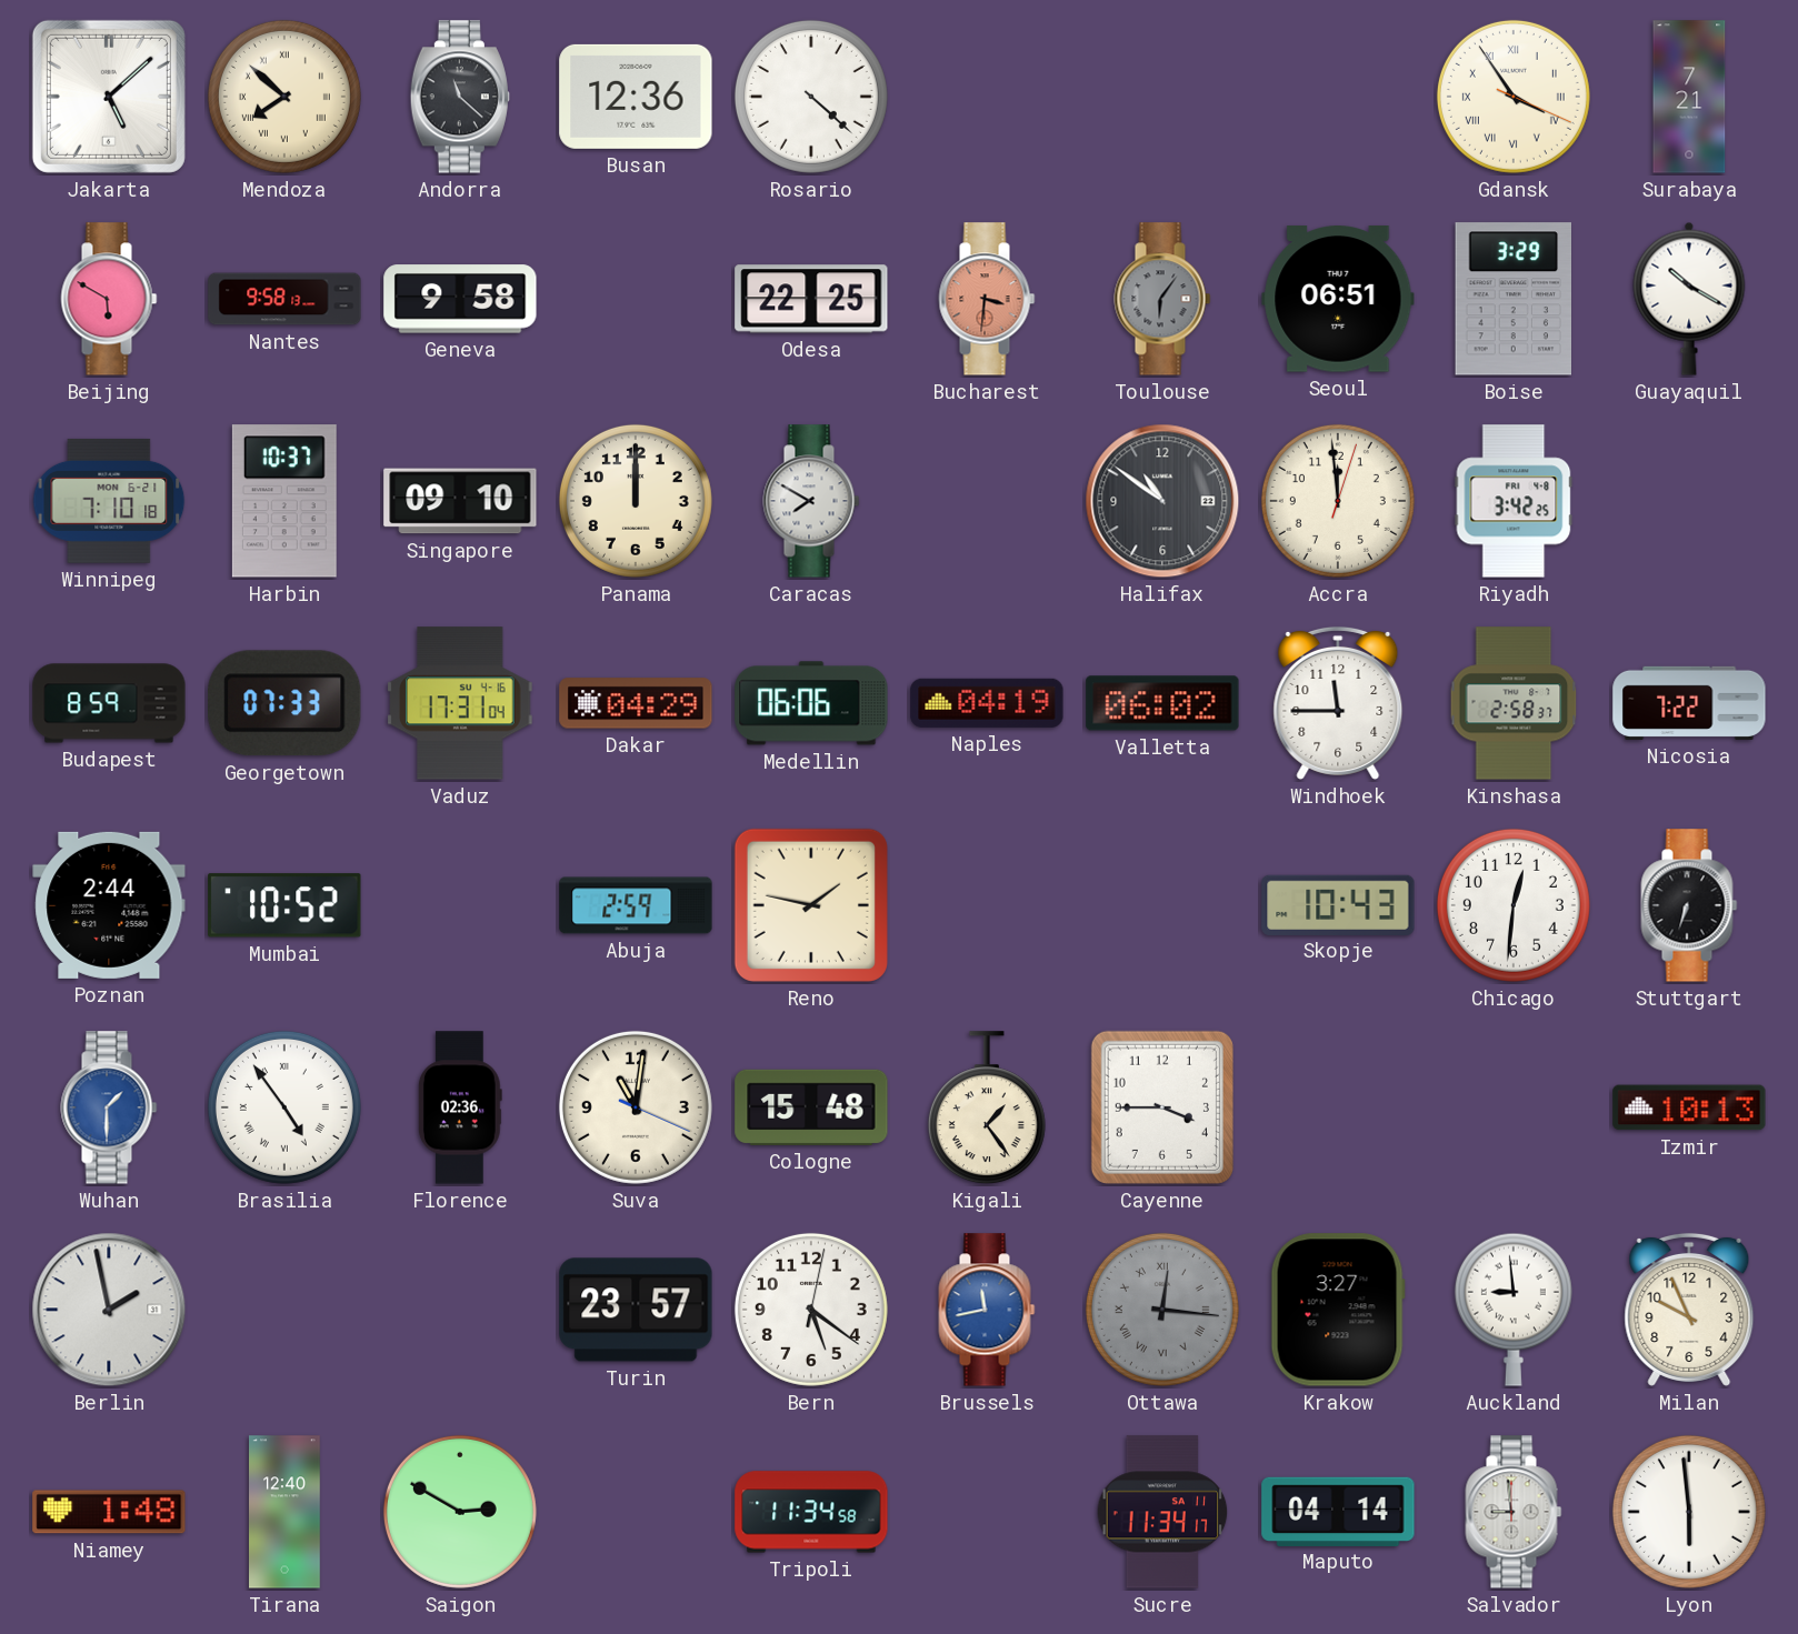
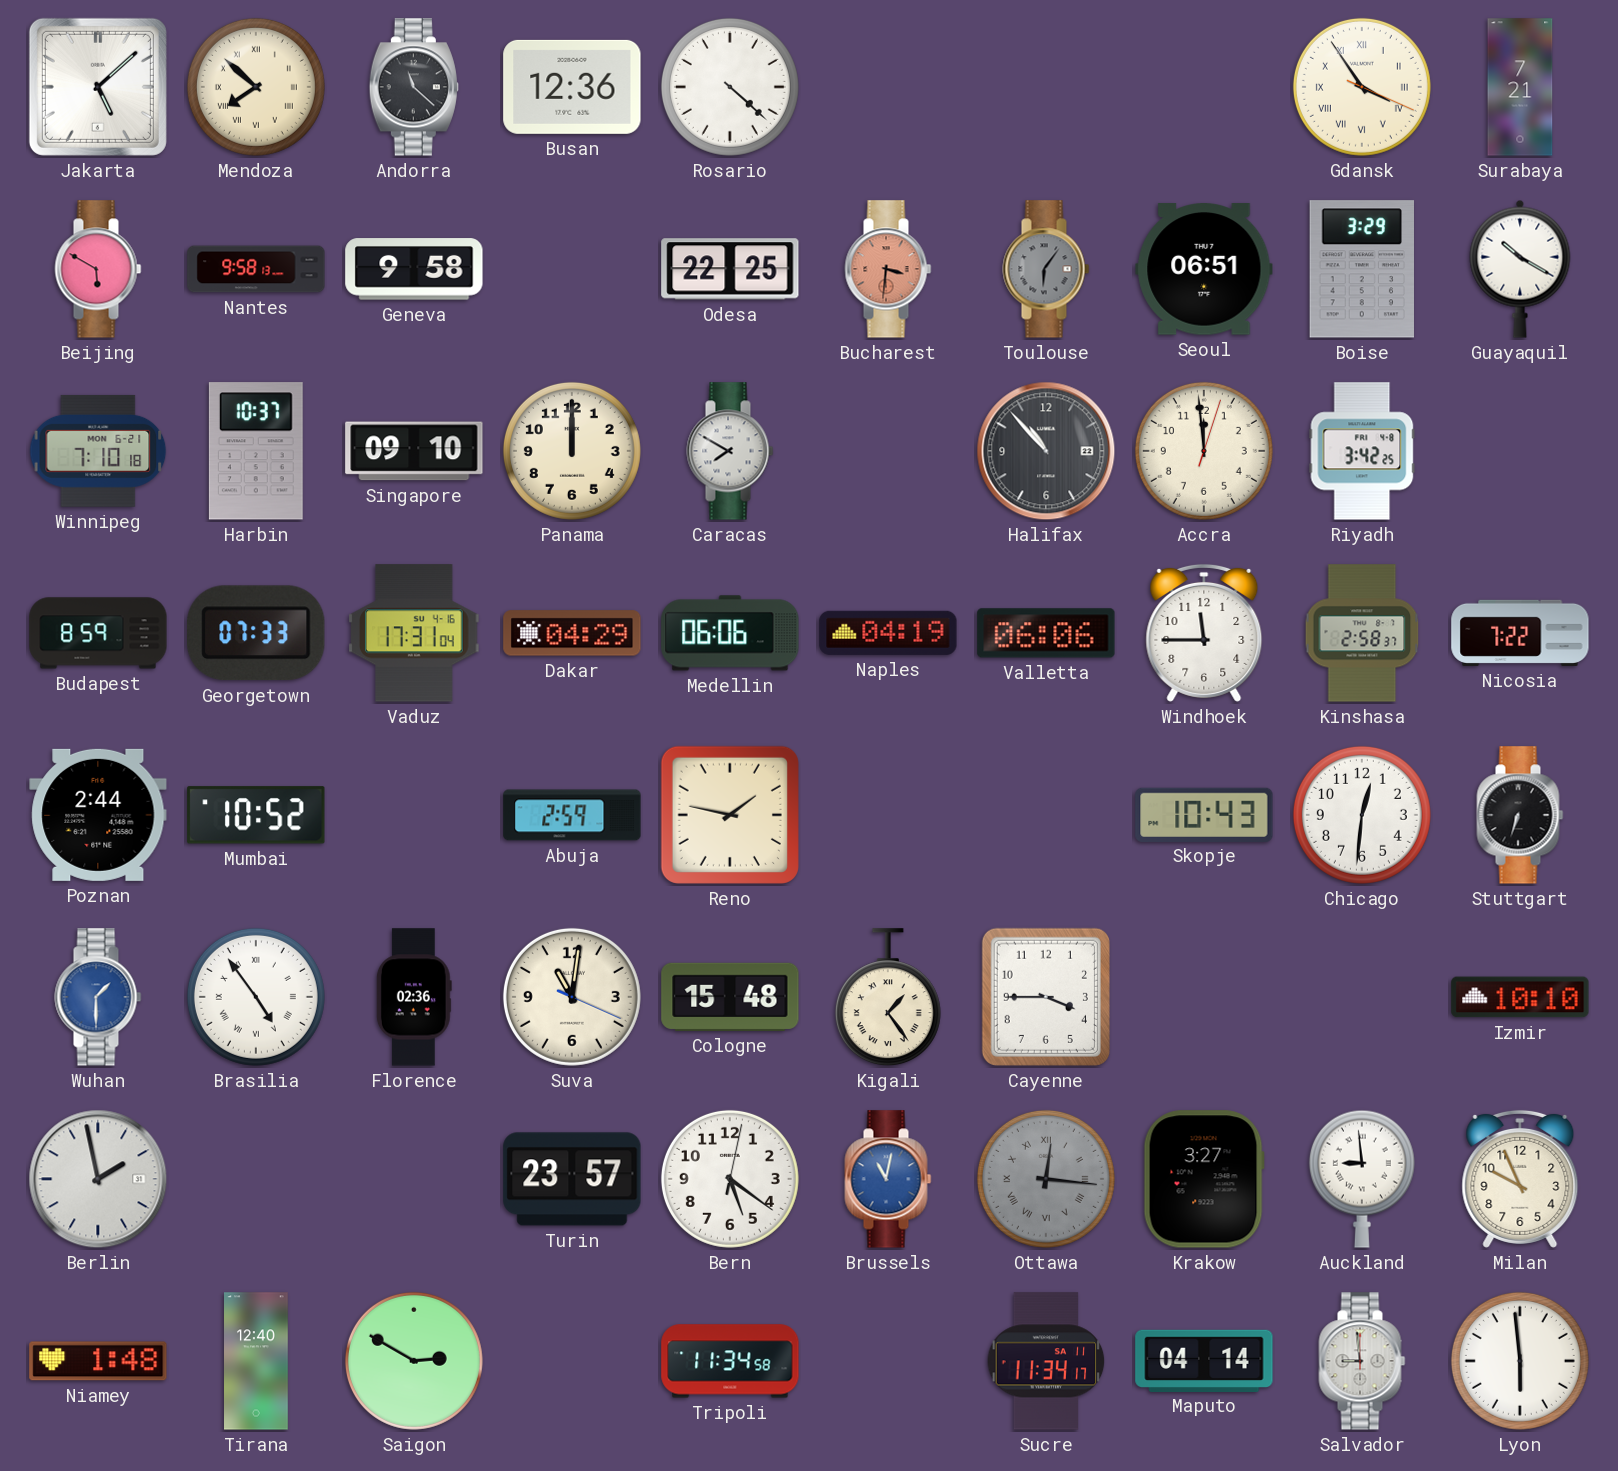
Halifax: 10:51 -> 10:53
Valletta: 06:02 -> 06:06
Izmir: 10:13 -> 10:10
Brussels: 11:43 -> 11:02
